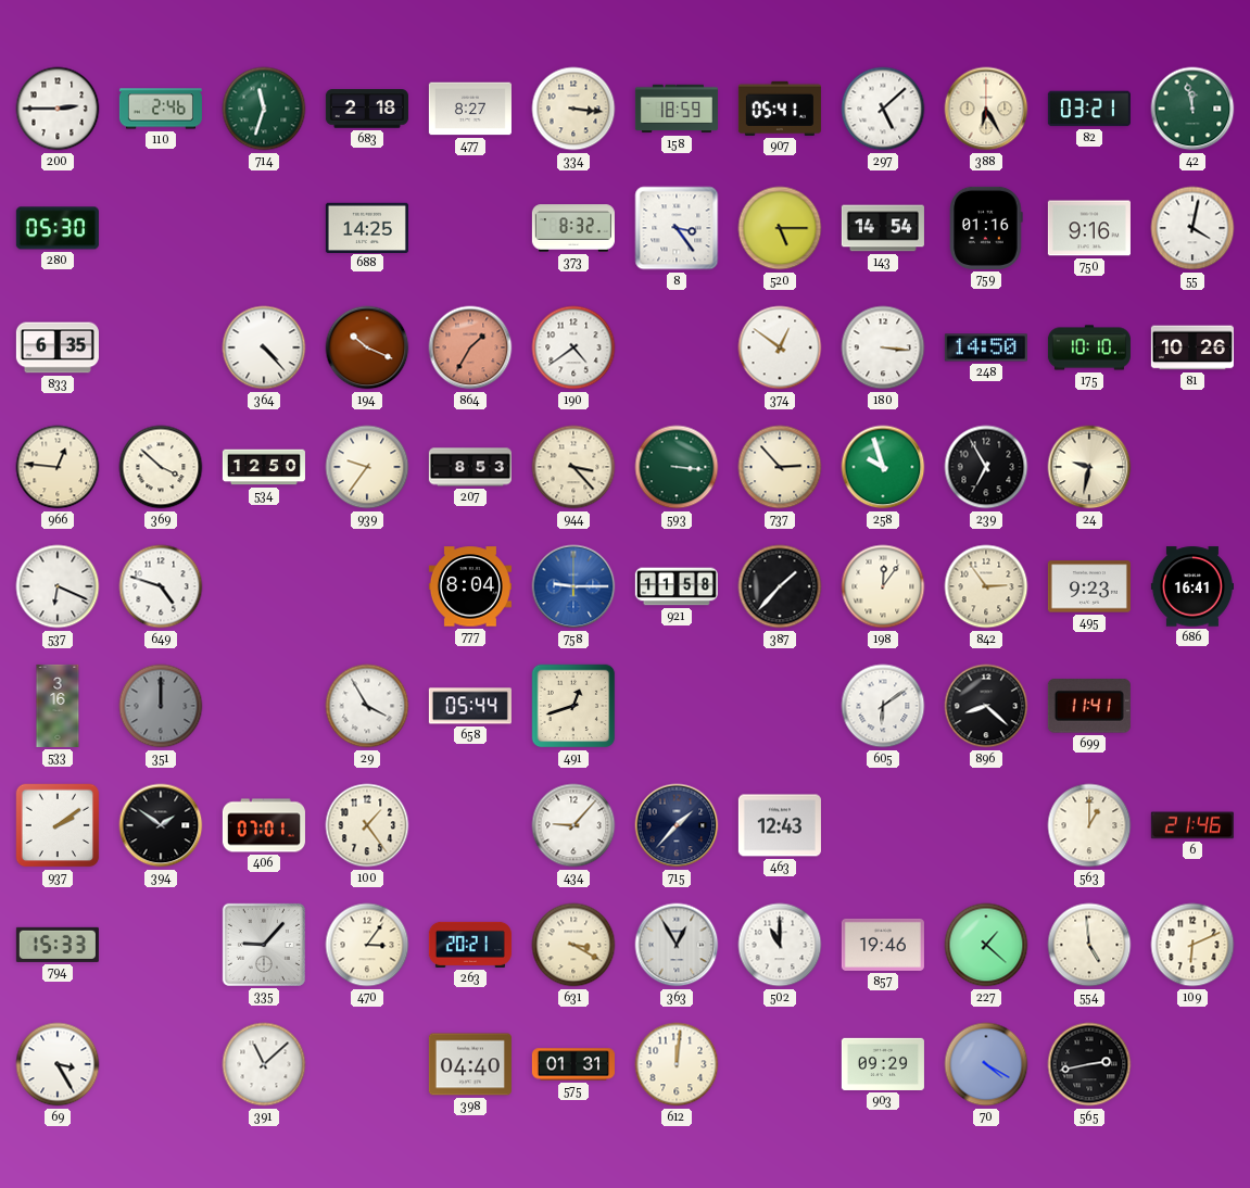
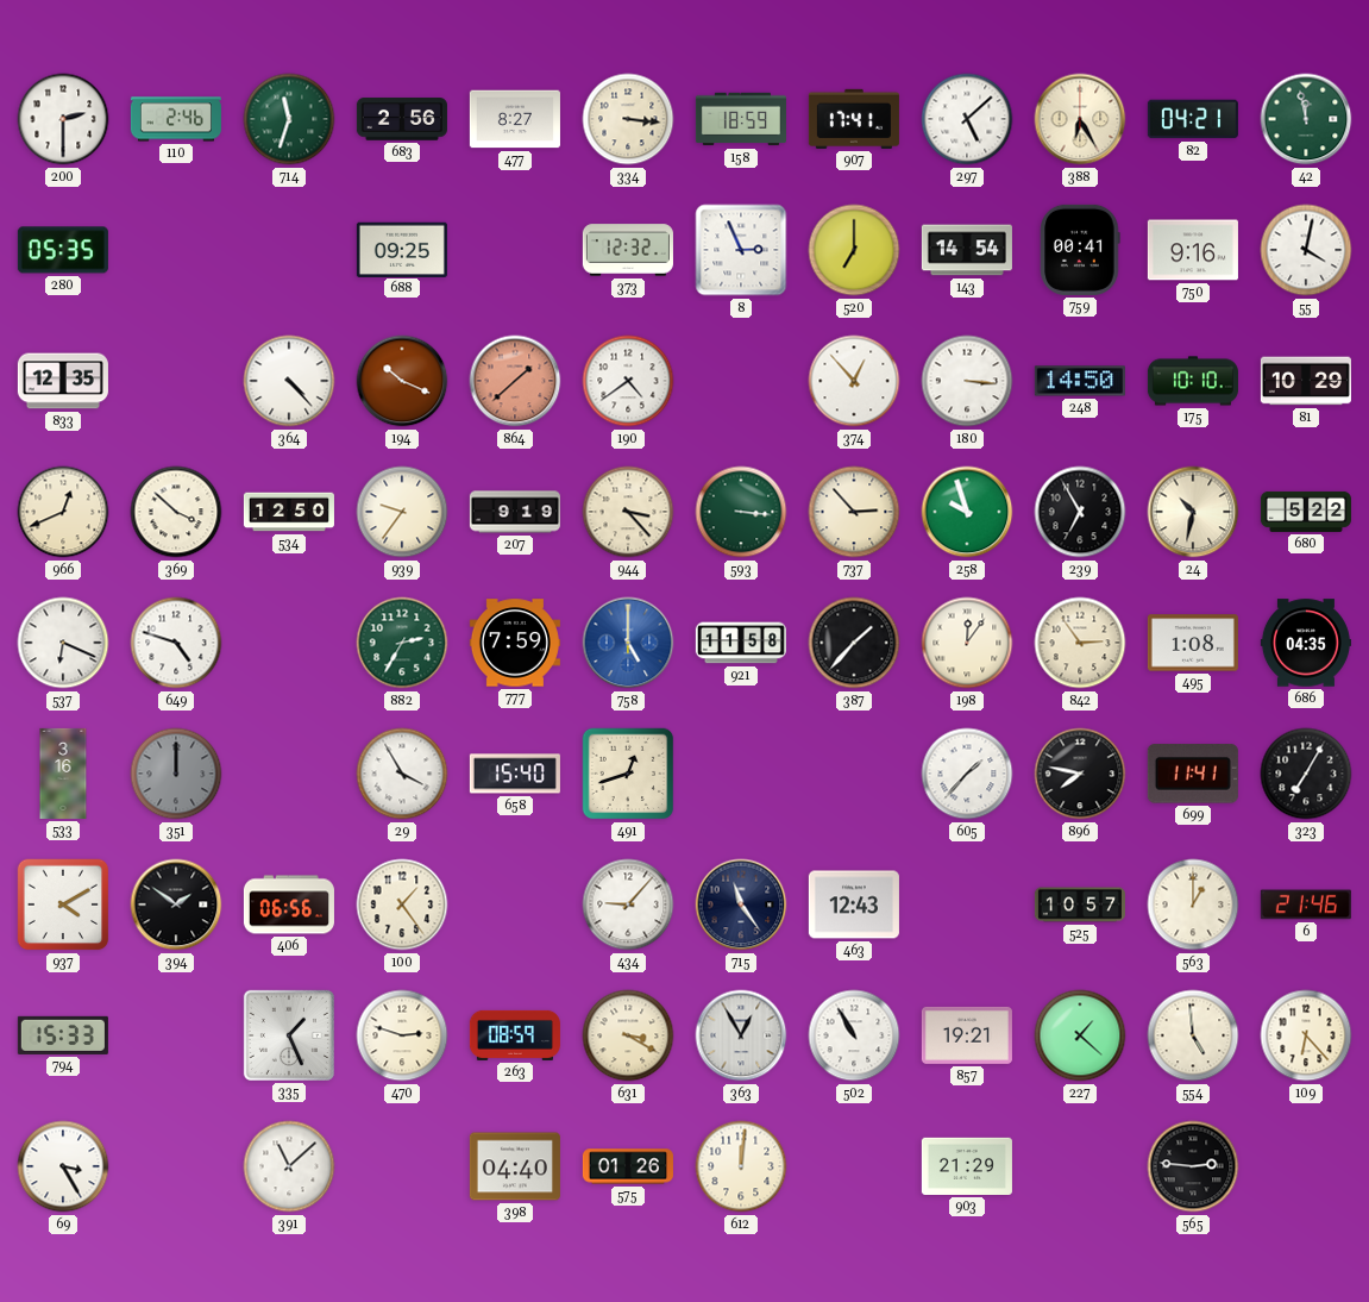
200: 2:45 -> 2:30
683: 2:18 -> 2:56
907: 05:41 -> 17:41
82: 03:21 -> 04:21
280: 05:30 -> 05:35
688: 14:25 -> 09:25
373: 8:32 -> 12:32
8: 3:24 -> 2:56
520: 5:15 -> 7:00
759: 01:16 -> 00:41
833: 6:35 -> 12:35
864: 1:35 -> 1:38
374: 12:51 -> 12:53
81: 10:26 -> 10:29
966: 12:46 -> 12:41
207: 8:53 -> 9:19
24: 9:32 -> 10:32
680: none -> 5:22
882: none -> 2:35
777: 8:04 -> 7:59
758: 9:15 -> 5:00
495: 9:23 -> 1:08
686: 16:41 -> 04:35
658: 05:44 -> 15:40
605: 6:09 -> 1:37
896: 8:22 -> 7:47
323: none -> 7:05
937: 2:09 -> 4:10
406: 07:01 -> 06:56
715: 1:37 -> 11:24
525: none -> 10:57
335: 9:07 -> 1:26
470: 3:06 -> 2:48
263: 20:21 -> 08:59
502: 11:00 -> 10:55
857: 19:46 -> 19:21
109: 6:11 -> 6:23
575: 01:31 -> 01:26
903: 09:29 -> 21:29
70: 4:20 -> none
565: 2:43 -> 2:46
